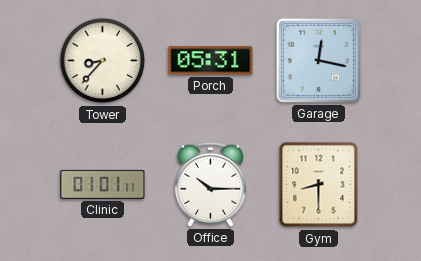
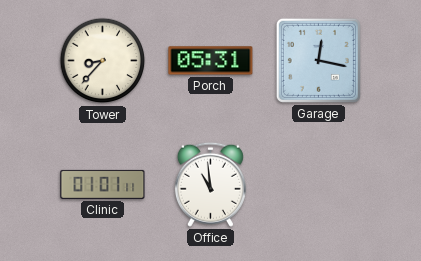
Office: 10:15 -> 10:59
Gym: 8:30 -> none
